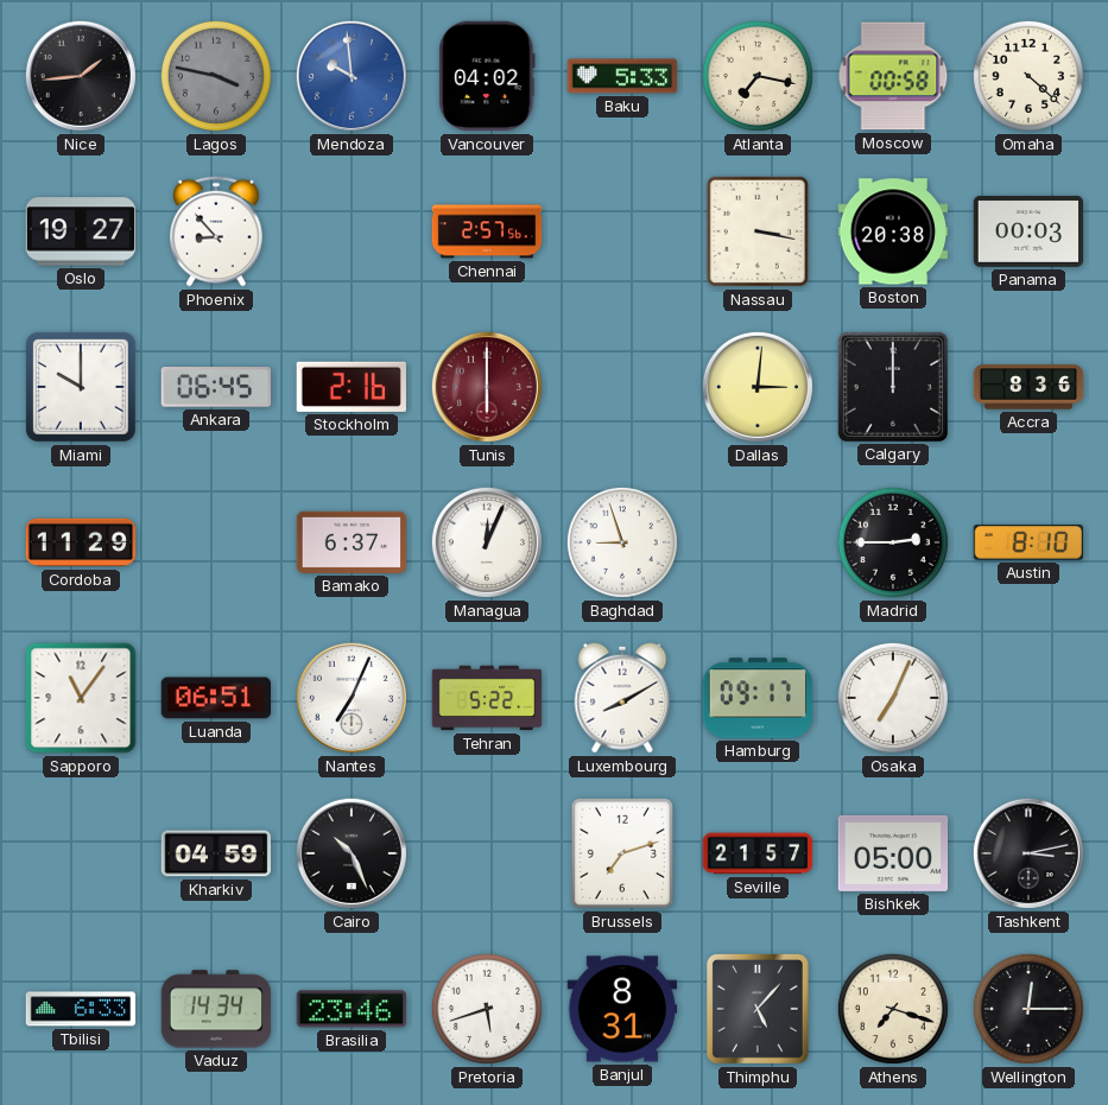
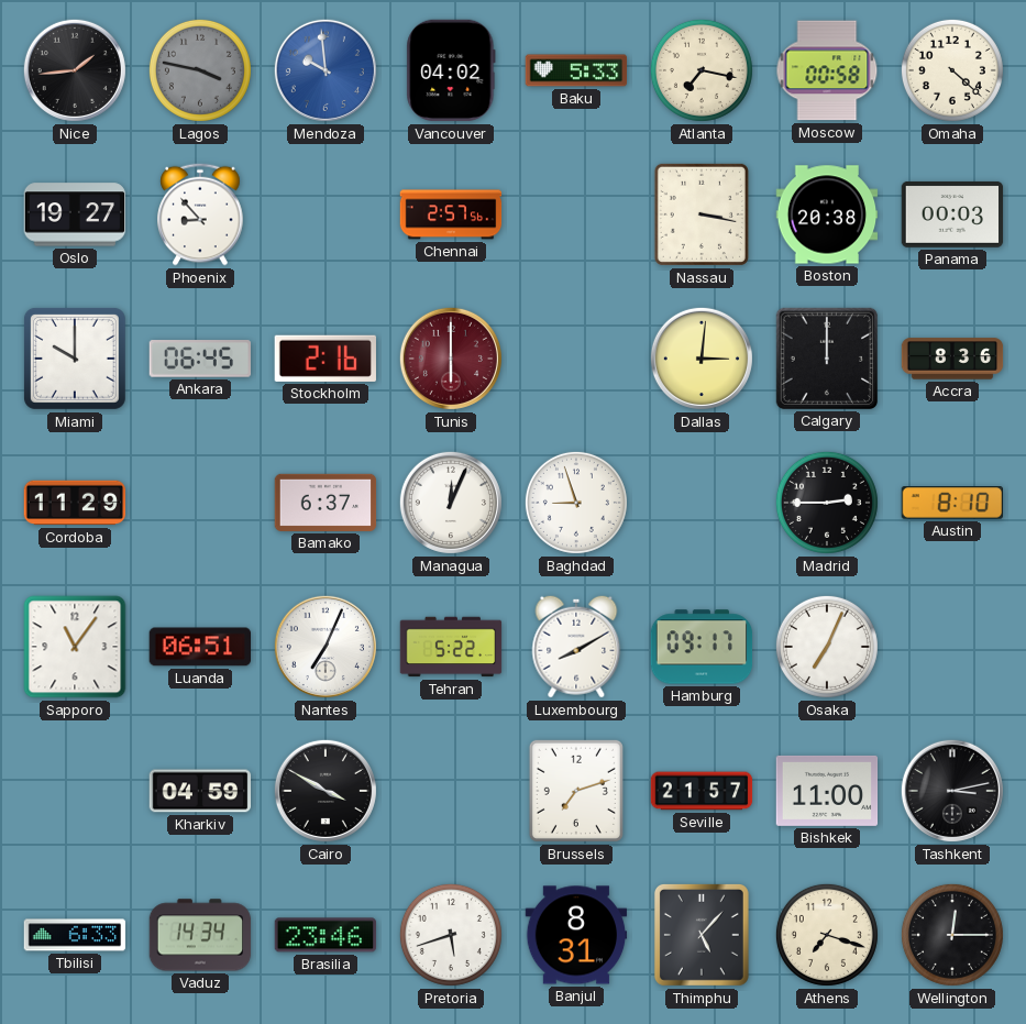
Cairo: 10:26 -> 3:50
Bishkek: 05:00 -> 11:00
